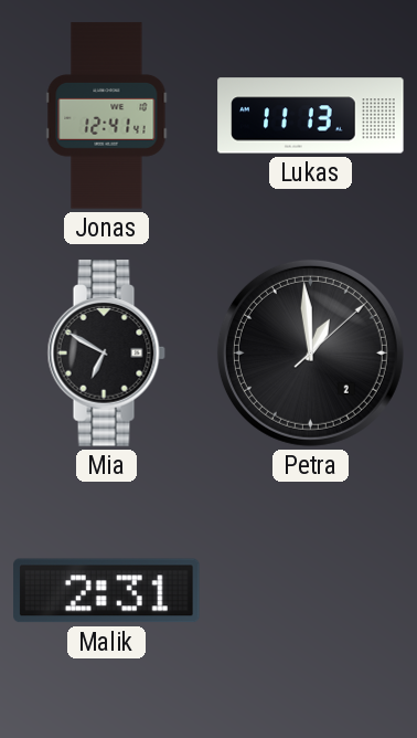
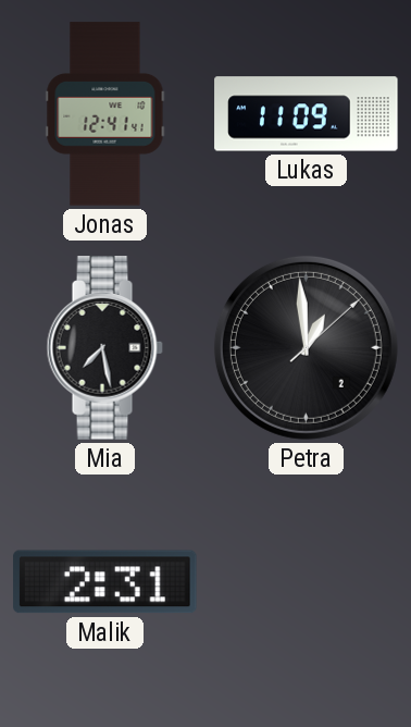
Lukas: 11:13 -> 11:09
Mia: 6:50 -> 7:28
